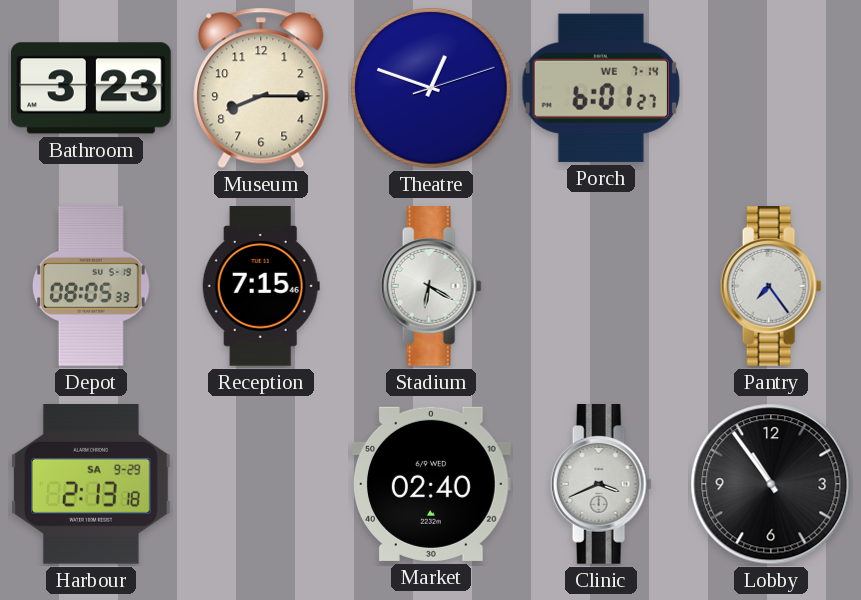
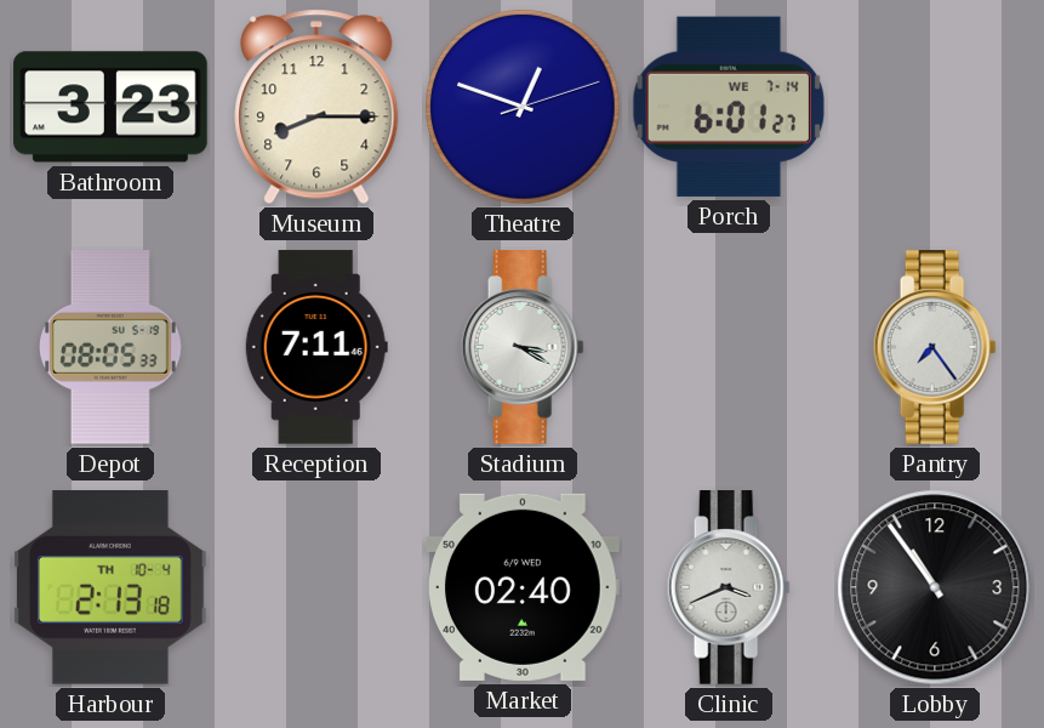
Reception: 7:15 -> 7:11
Stadium: 6:20 -> 3:20
Harbour date: SA 9-29 -> TH 10-4
